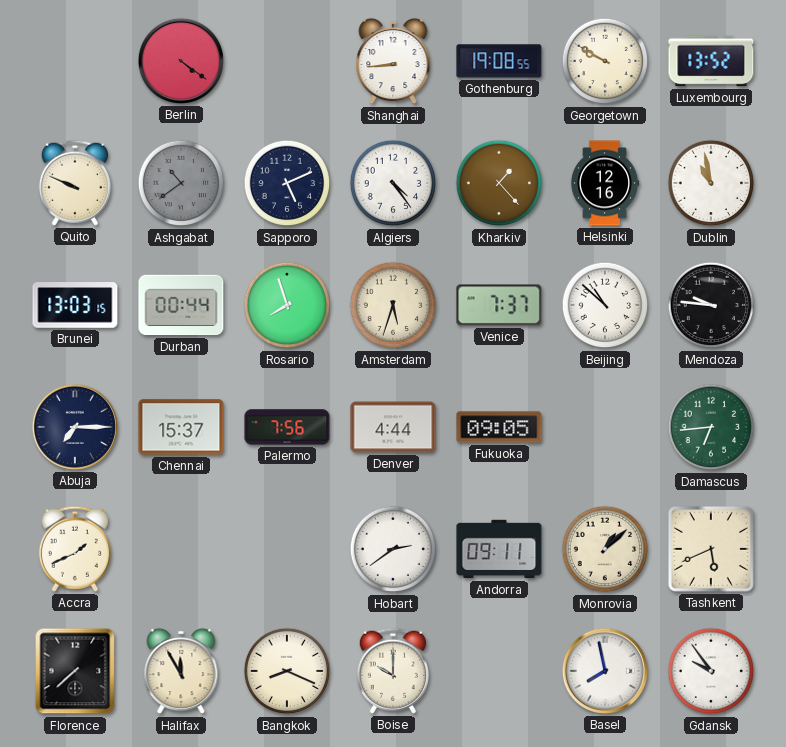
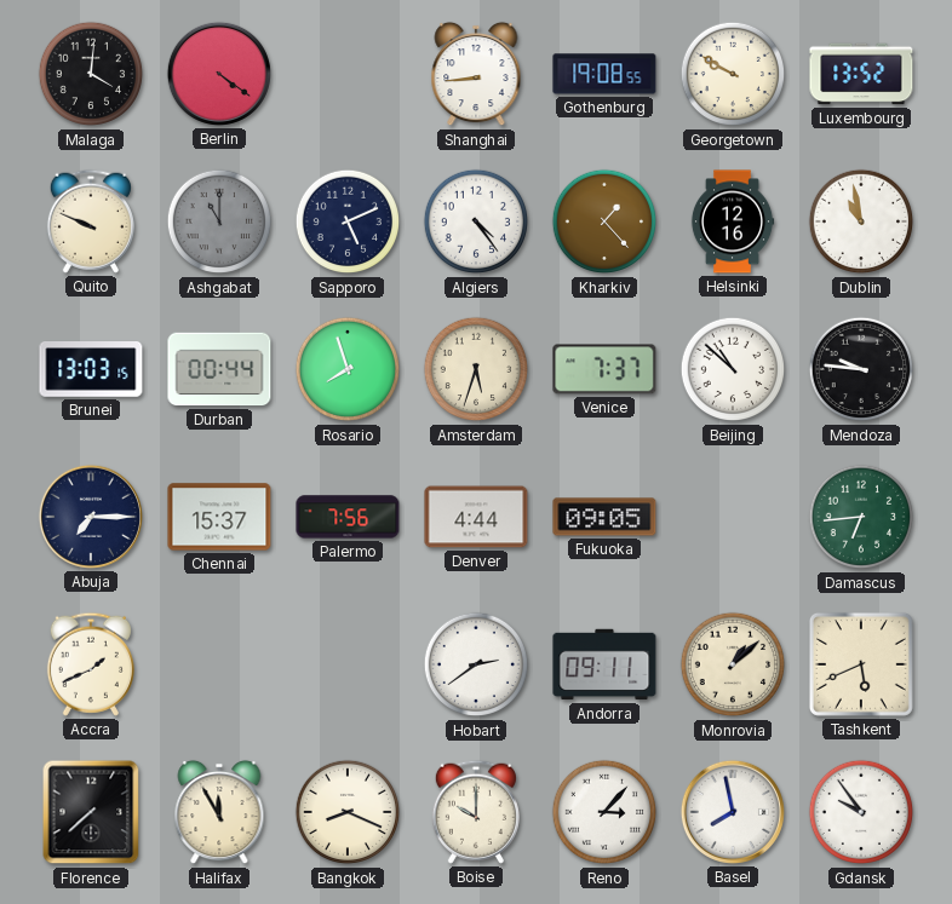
Malaga: none -> 4:01
Ashgabat: 10:39 -> 11:00
Reno: none -> 3:07
